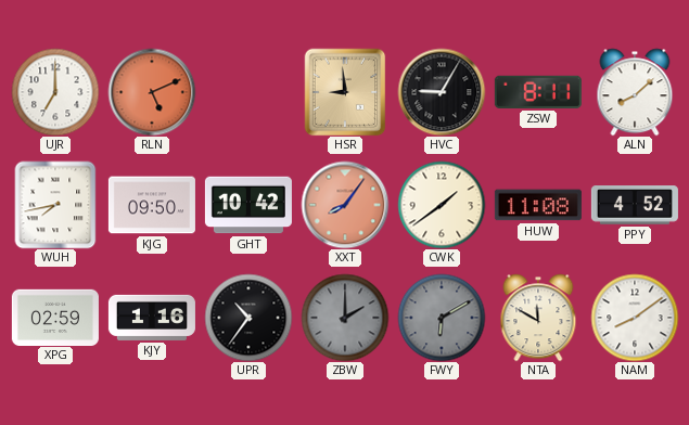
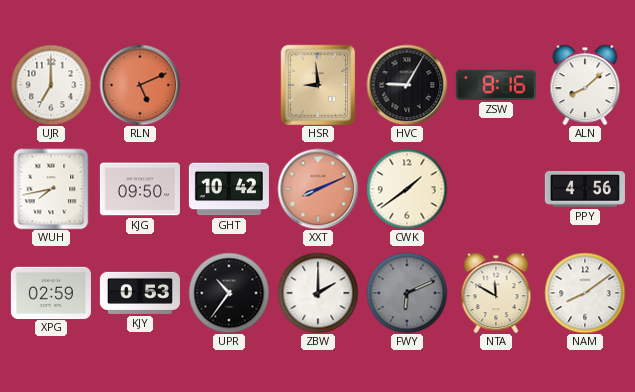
ZSW: 8:11 -> 8:16
XXT: 8:06 -> 8:11
HUW: 11:08 -> none
PPY: 4:52 -> 4:56
KJY: 1:16 -> 0:53
ZBW dial: grey -> white
FWY: 6:10 -> 6:11
